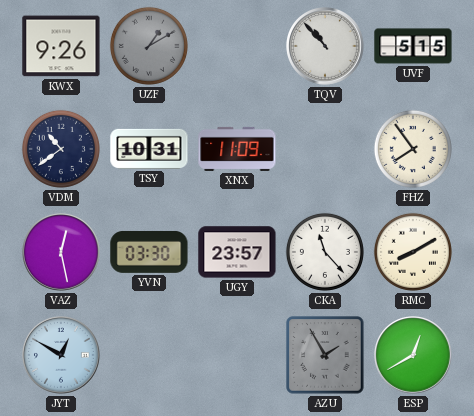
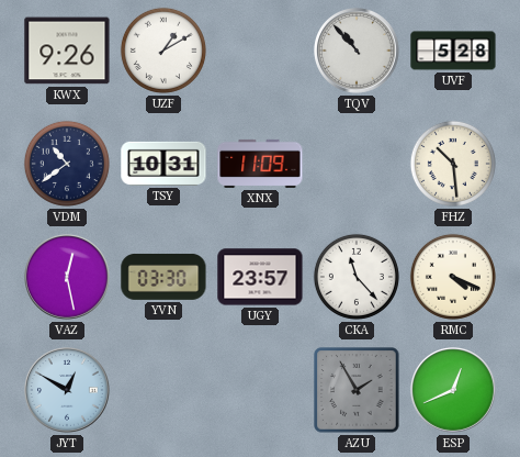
UZF dial: grey -> white
UVF: 5:15 -> 5:28
FHZ: 7:54 -> 10:29
RMC: 8:10 -> 4:19
ESP: 12:40 -> 12:41
